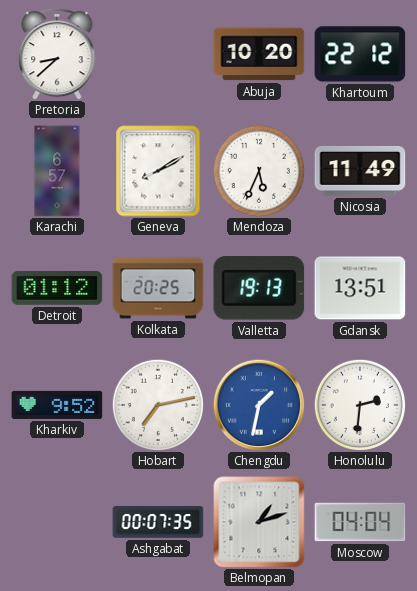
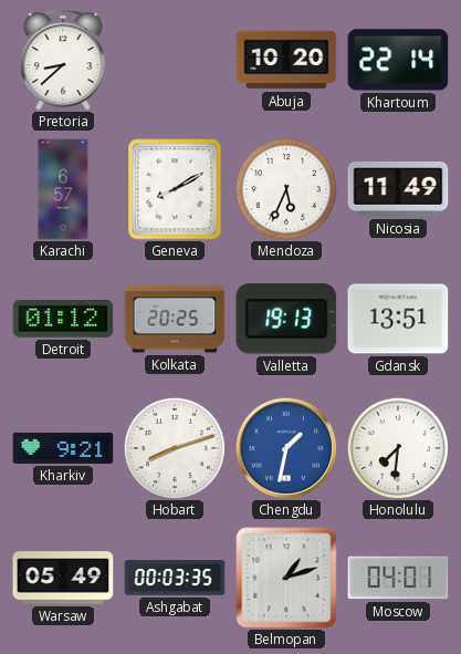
Khartoum: 22:12 -> 22:14
Kharkiv: 9:52 -> 9:21
Hobart: 7:13 -> 8:12
Honolulu: 2:31 -> 7:31
Warsaw: none -> 05:49
Ashgabat: 00:07 -> 00:03
Moscow: 04:04 -> 04:01
